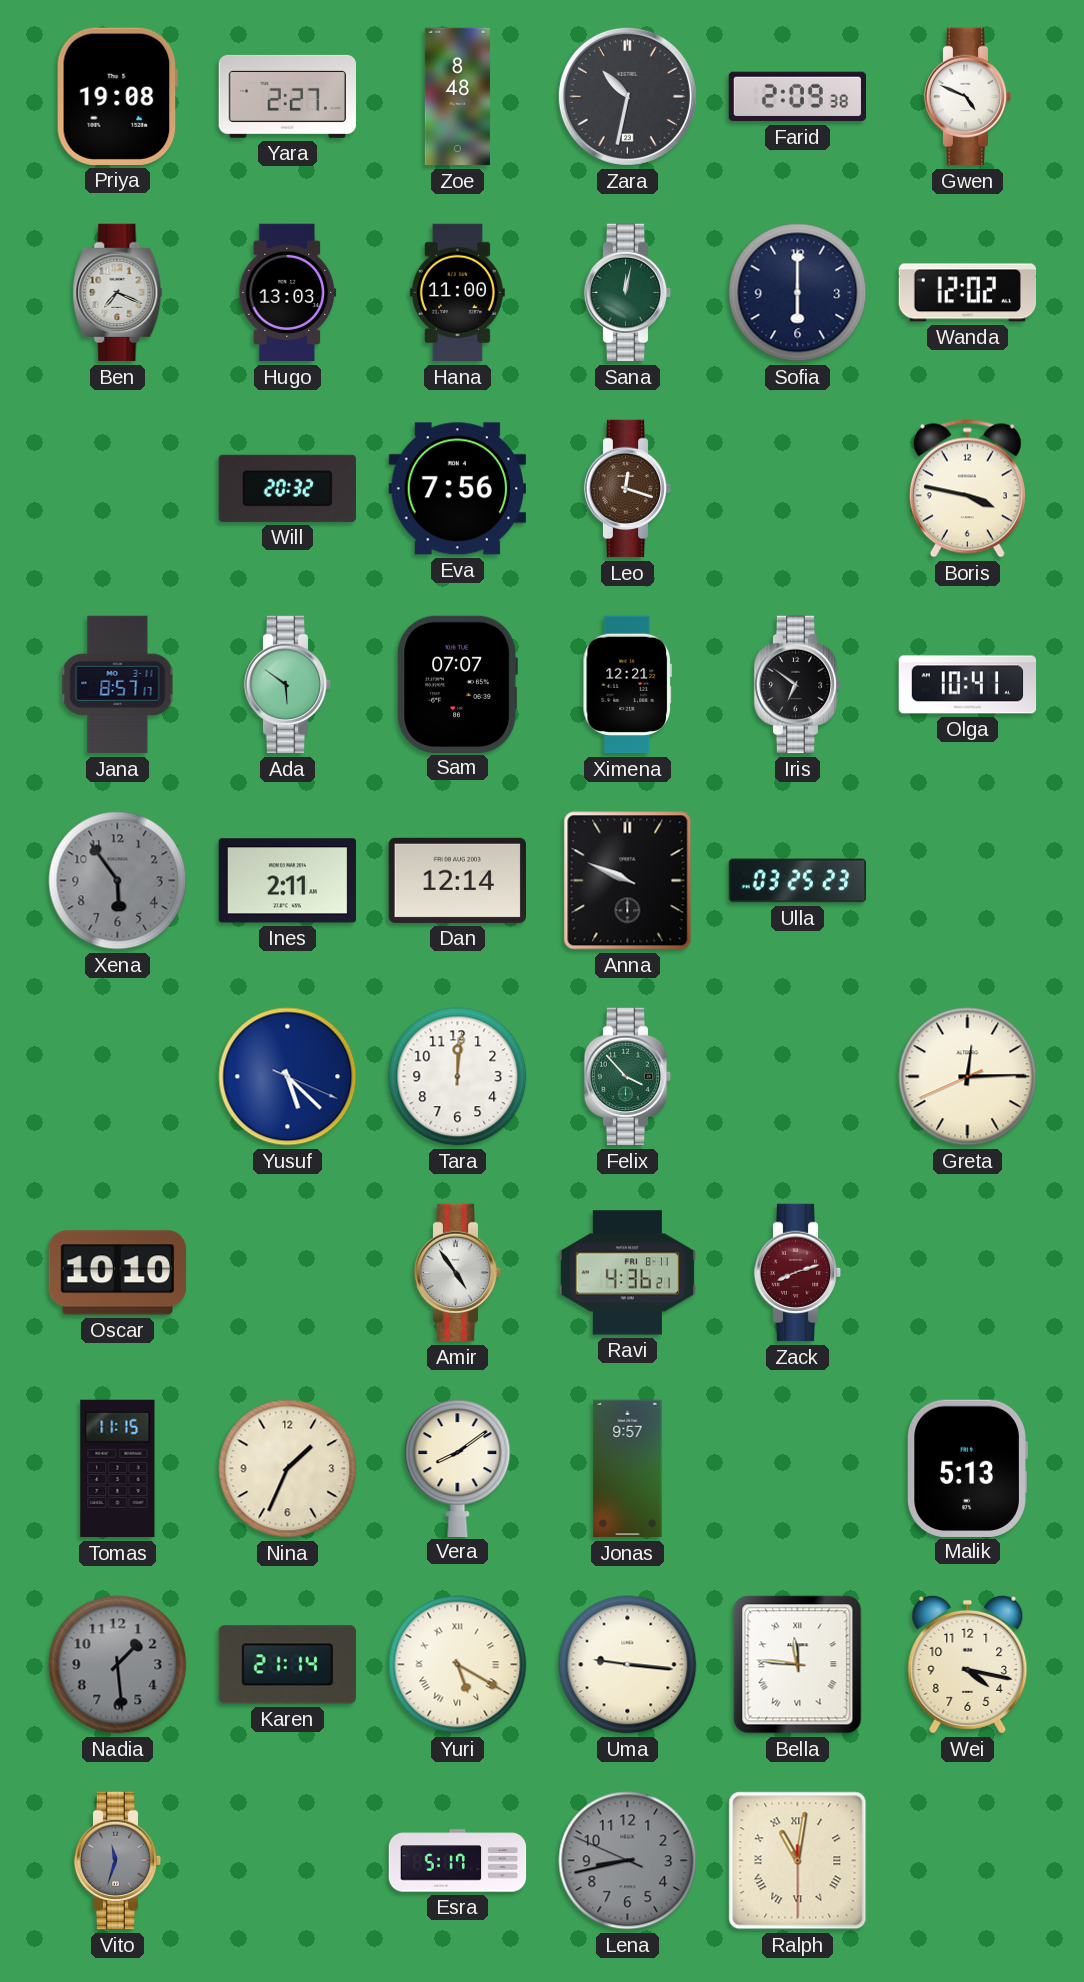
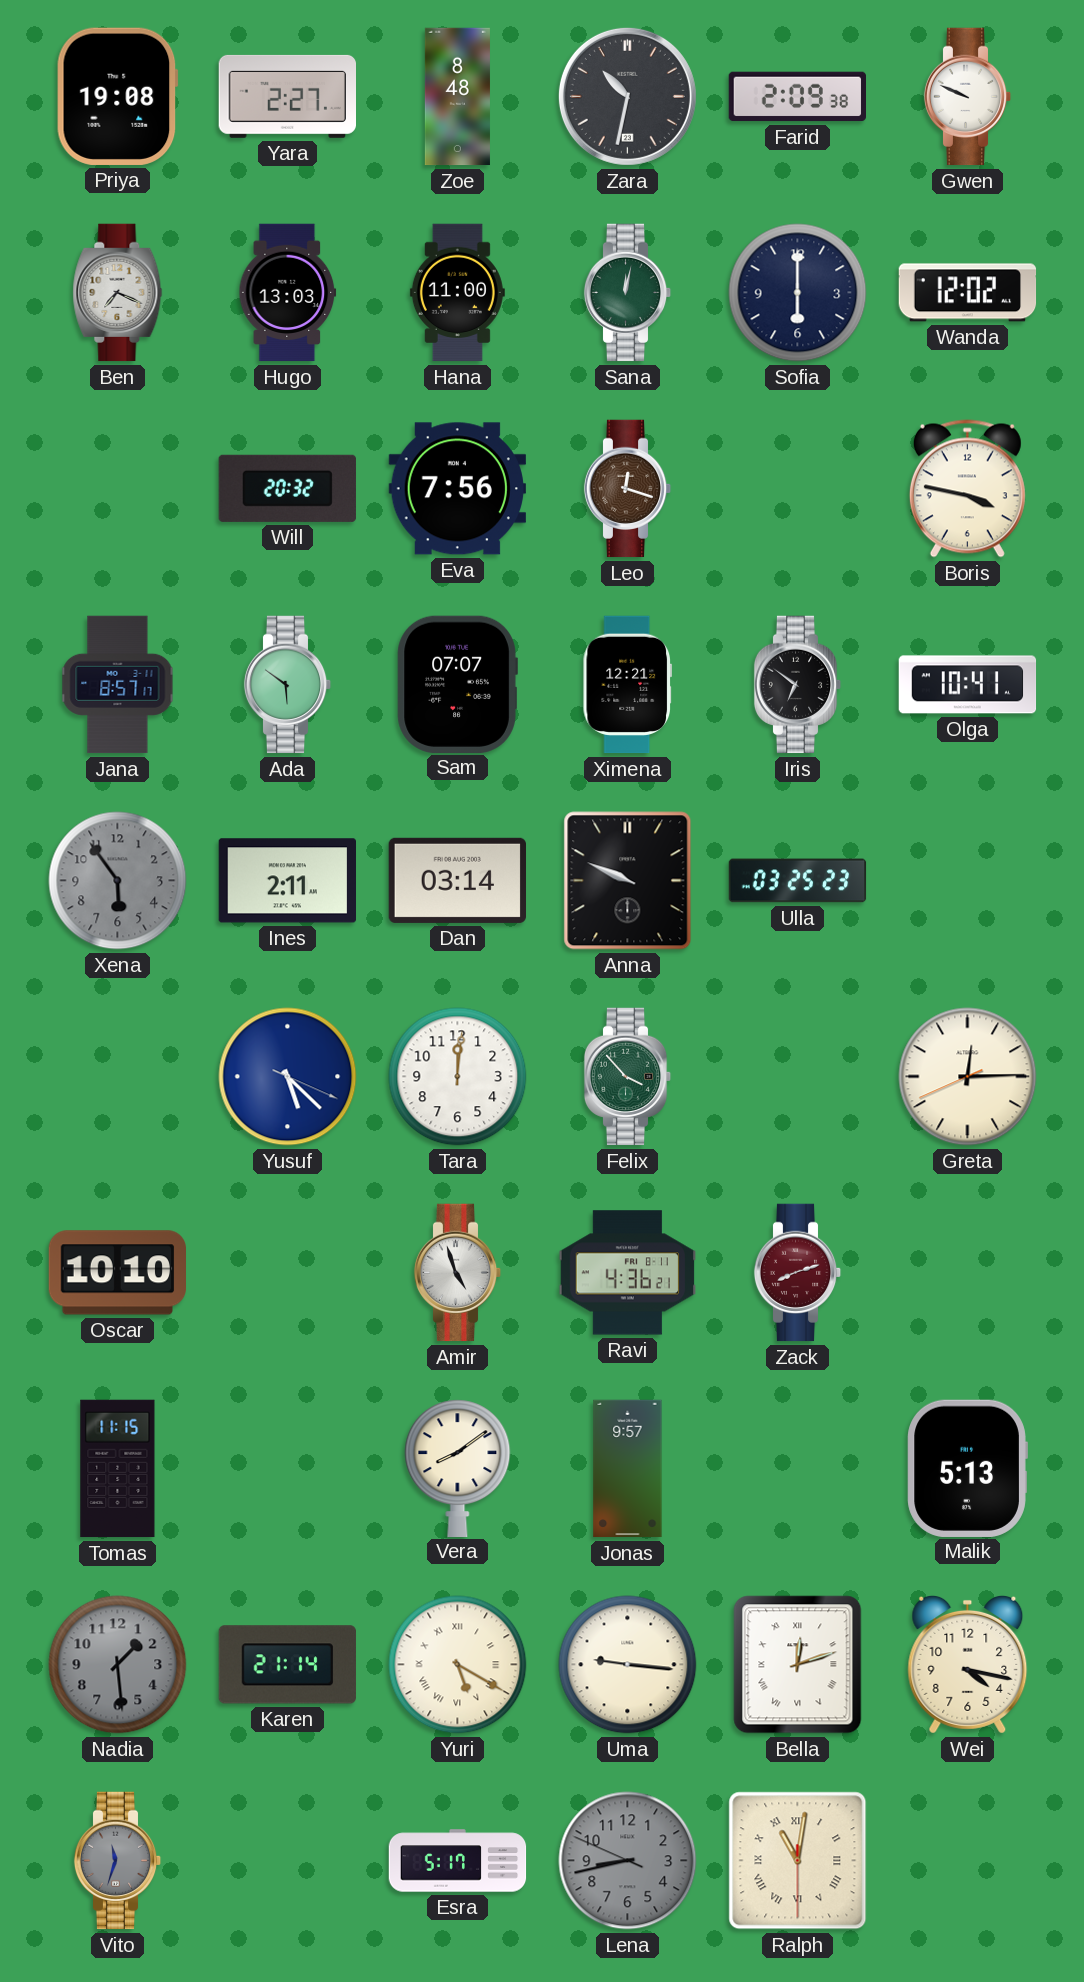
Gwen: 4:49 -> 9:49
Dan: 12:14 -> 03:14
Amir: 4:54 -> 4:57
Nina: 1:34 -> none
Bella: 11:46 -> 12:12
